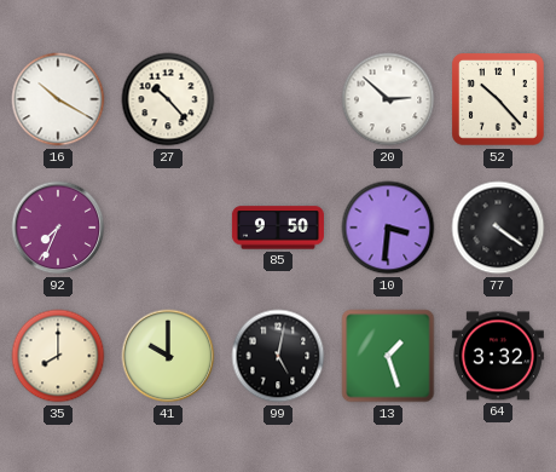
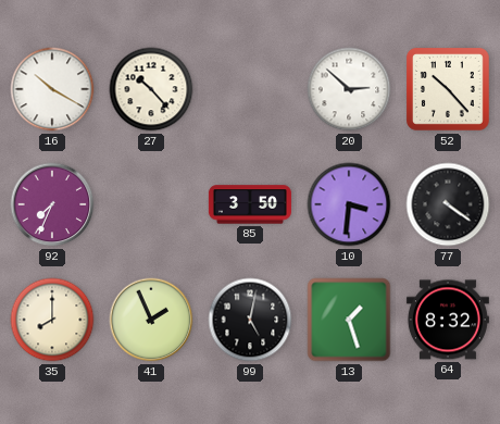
85: 9:50 -> 3:50
41: 10:00 -> 1:56
64: 3:32 -> 8:32
